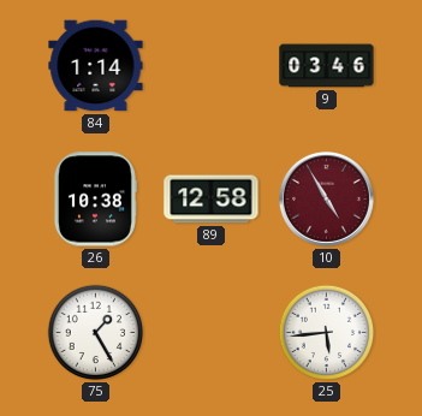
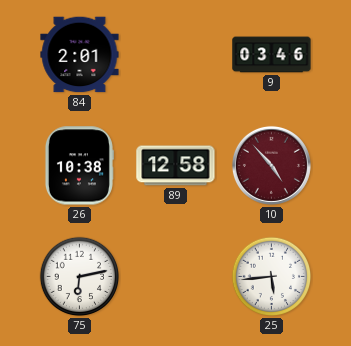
84: 1:14 -> 2:01
10: 4:55 -> 4:53
75: 1:25 -> 6:13
